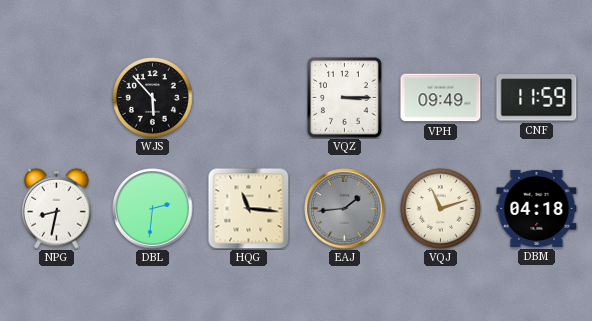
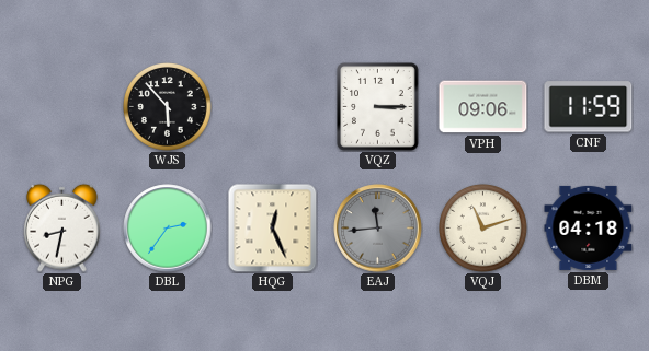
VPH: 09:49 -> 09:06
DBL: 2:31 -> 2:36
HQG: 11:16 -> 12:26
EAJ: 1:44 -> 11:44
